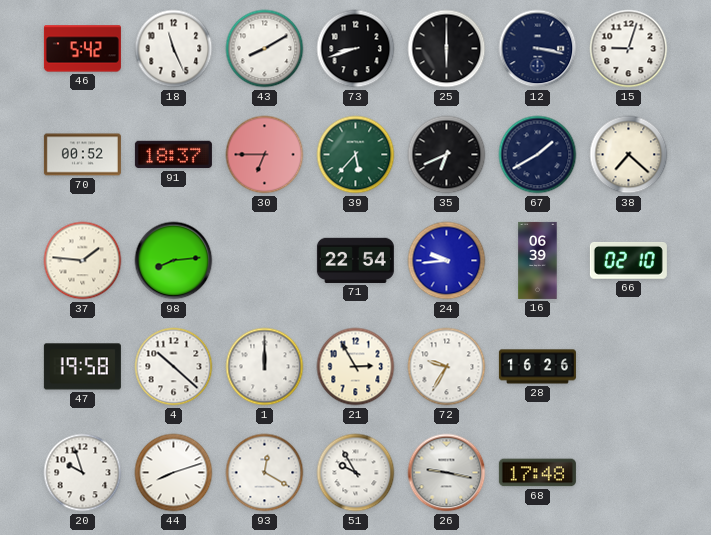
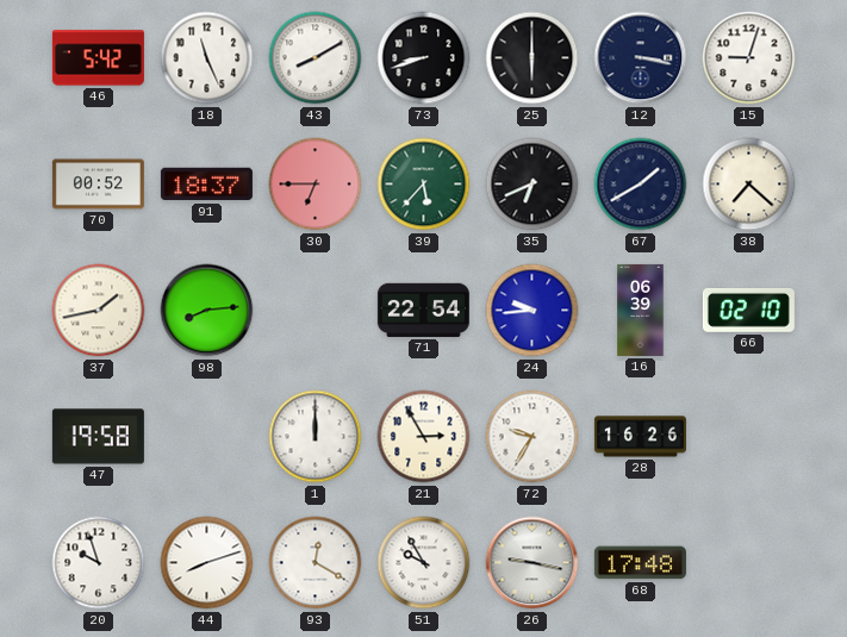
37: 1:46 -> 1:43
4: 10:22 -> none
